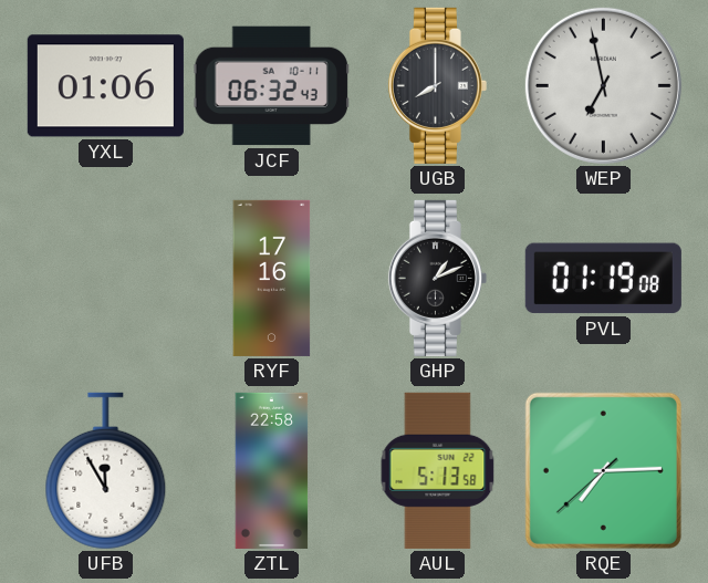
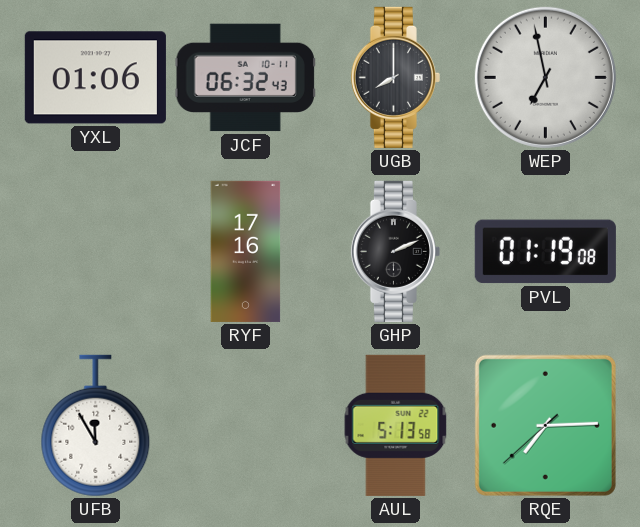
GHP: 1:11 -> 2:11
ZTL: 22:58 -> none
